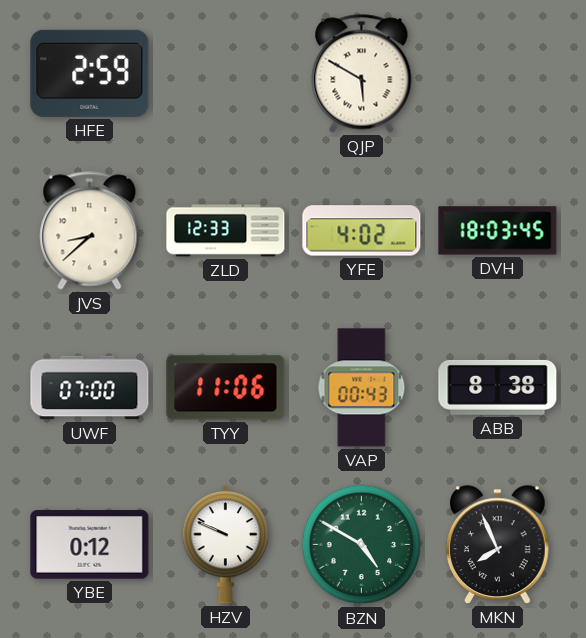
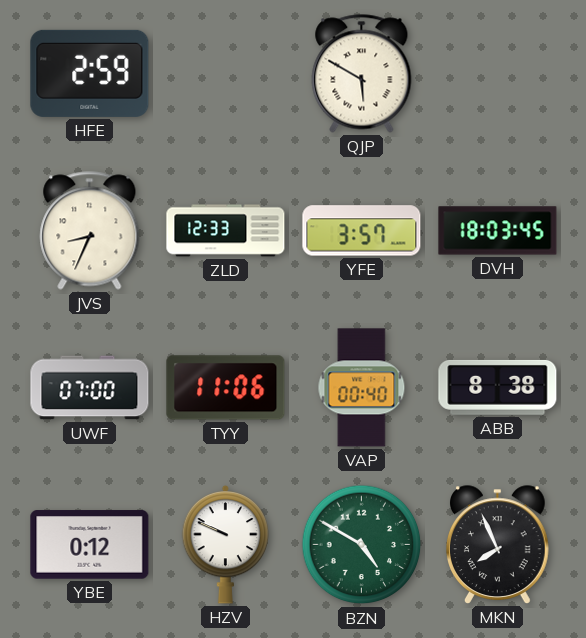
JVS: 8:38 -> 8:34
YFE: 4:02 -> 3:57
VAP: 00:43 -> 00:40
